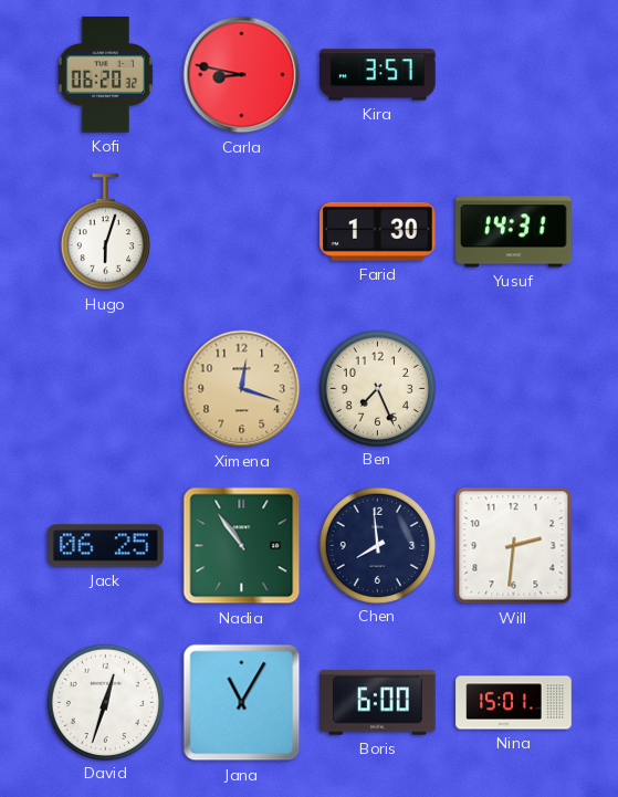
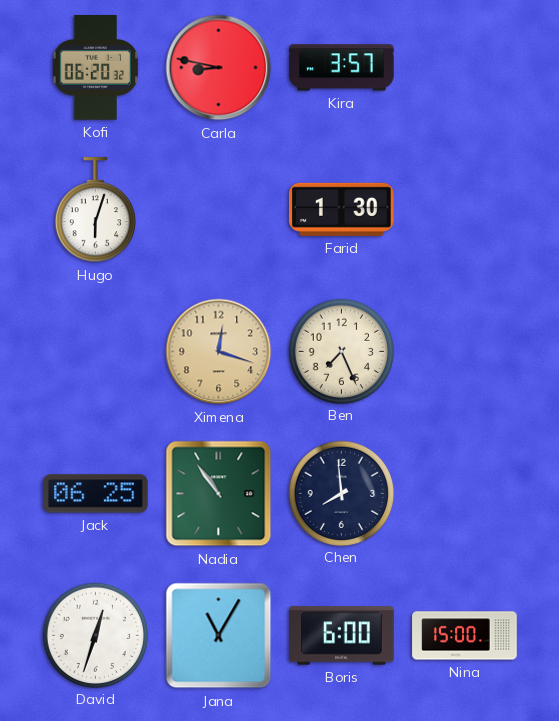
Yusuf: 14:31 -> none
Will: 2:31 -> none
Nina: 15:01 -> 15:00
